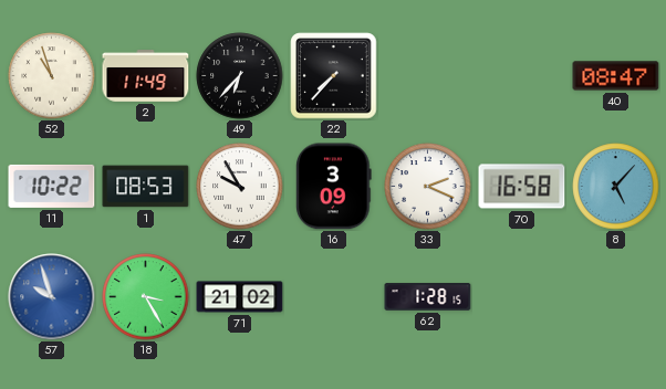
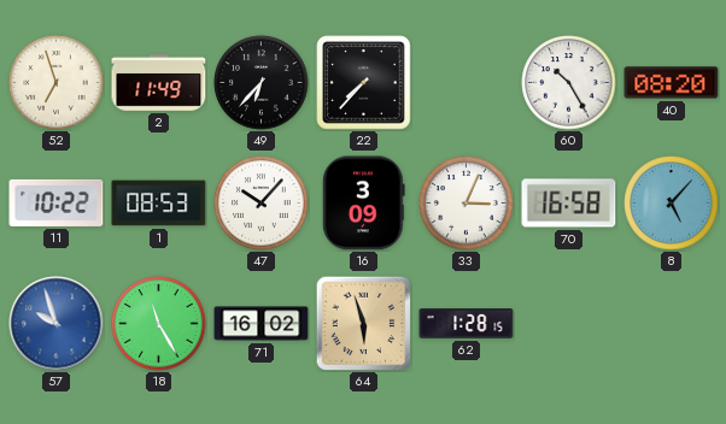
52: 10:57 -> 6:57
60: none -> 10:25
40: 08:47 -> 08:20
47: 9:55 -> 10:07
33: 2:19 -> 3:04
18: 3:25 -> 11:25
71: 21:02 -> 16:02
64: none -> 5:57
